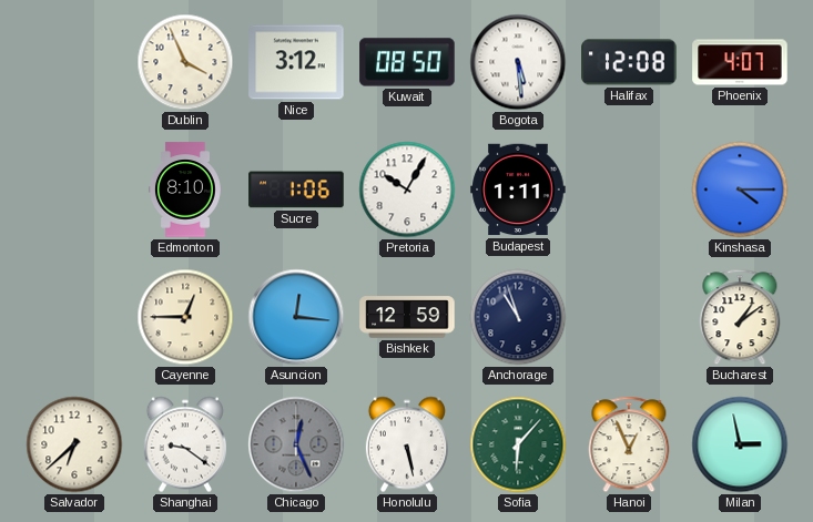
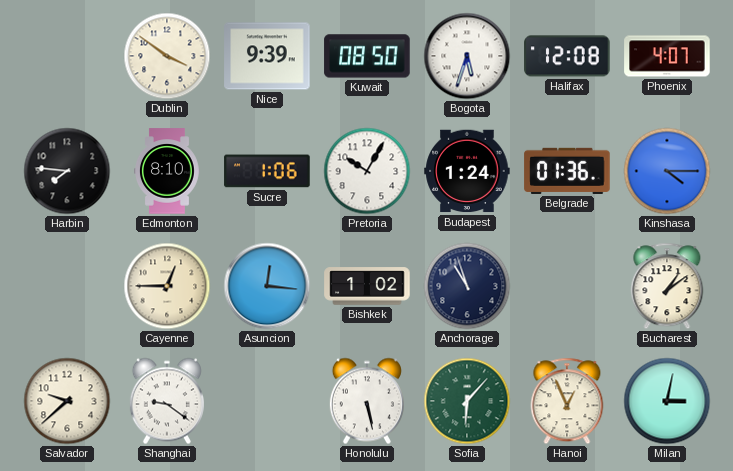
Dublin: 3:56 -> 3:51
Nice: 3:12 -> 9:39
Bogota: 5:29 -> 5:33
Harbin: none -> 7:46
Budapest: 1:11 -> 1:24
Belgrade: none -> 01:36
Bishkek: 12:59 -> 1:02
Salvador: 6:38 -> 9:38
Chicago: 12:26 -> none
Milan: 2:58 -> 3:02
